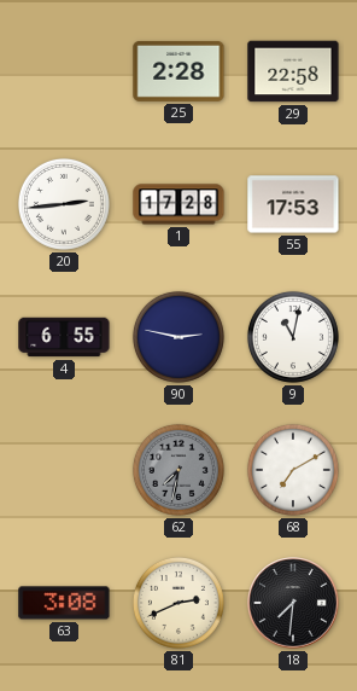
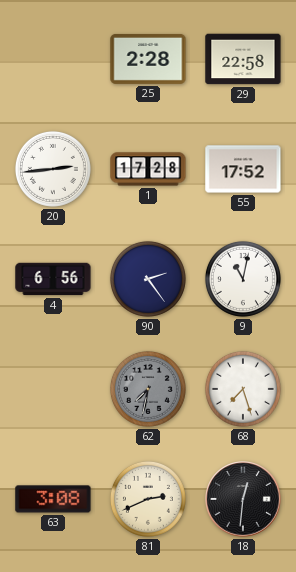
55: 17:53 -> 17:52
4: 6:55 -> 6:56
90: 2:47 -> 2:24
68: 7:10 -> 7:27
18: 7:31 -> 12:31
